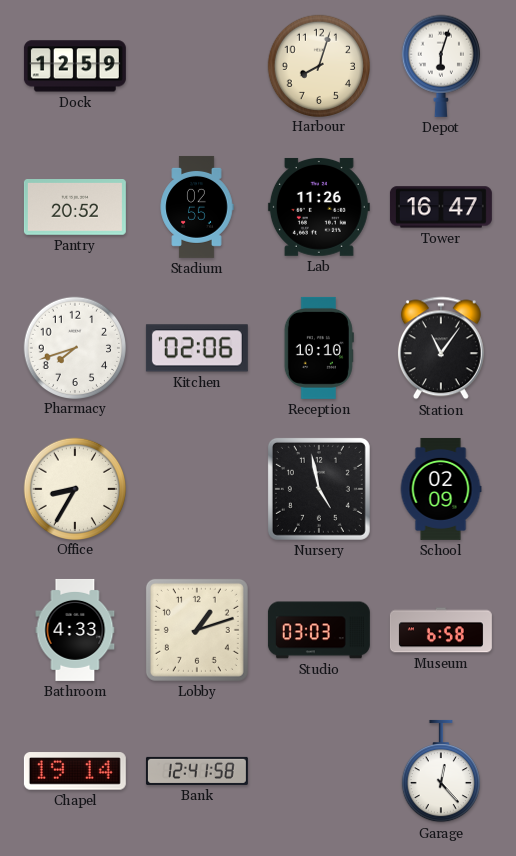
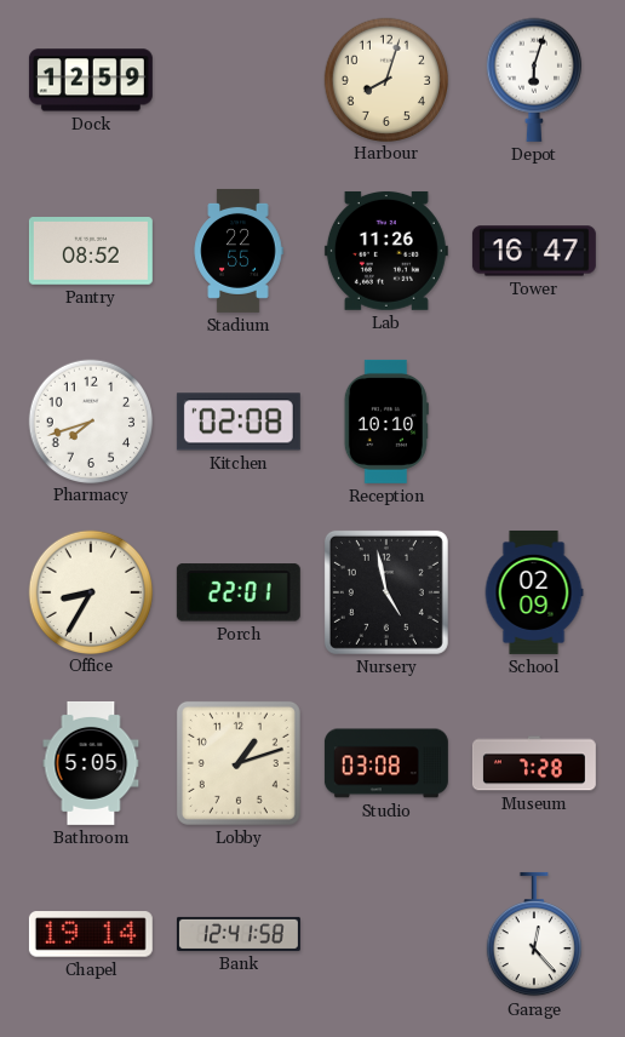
Pantry: 20:52 -> 08:52
Stadium: 02:55 -> 22:55
Kitchen: 02:06 -> 02:08
Station: 11:06 -> none
Porch: none -> 22:01
Bathroom: 4:33 -> 5:05
Studio: 03:03 -> 03:08
Museum: 6:58 -> 7:28
